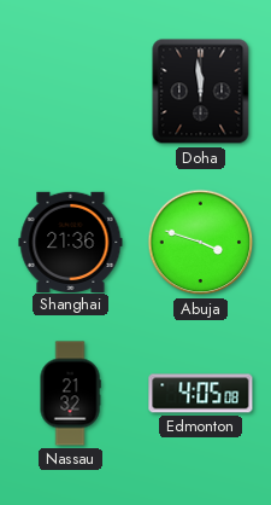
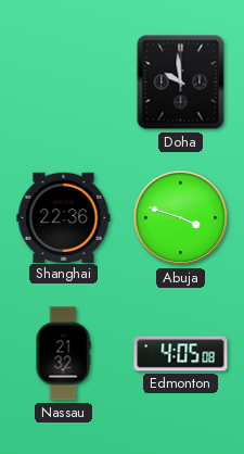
Doha: 11:59 -> 9:59
Shanghai: 21:36 -> 22:36
